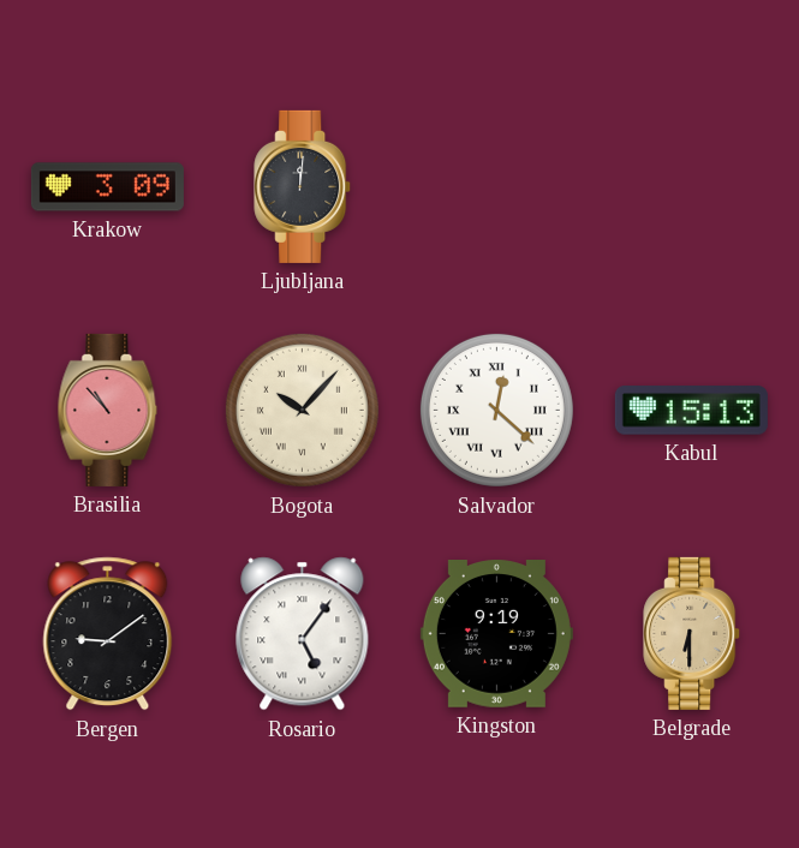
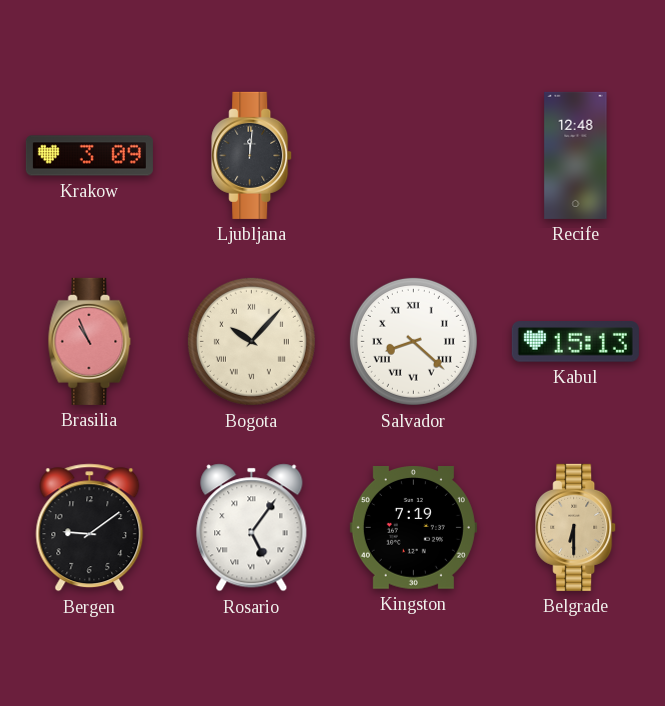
Recife: none -> 12:48
Brasilia: 10:53 -> 10:56
Salvador: 12:22 -> 8:22
Kingston: 9:19 -> 7:19
